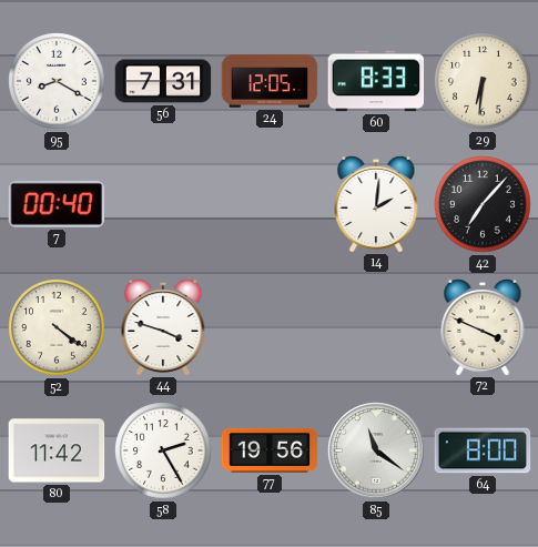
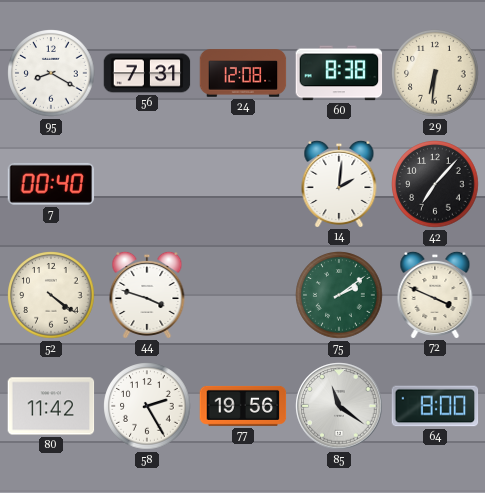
24: 12:05 -> 12:08
60: 8:33 -> 8:38
75: none -> 2:09
